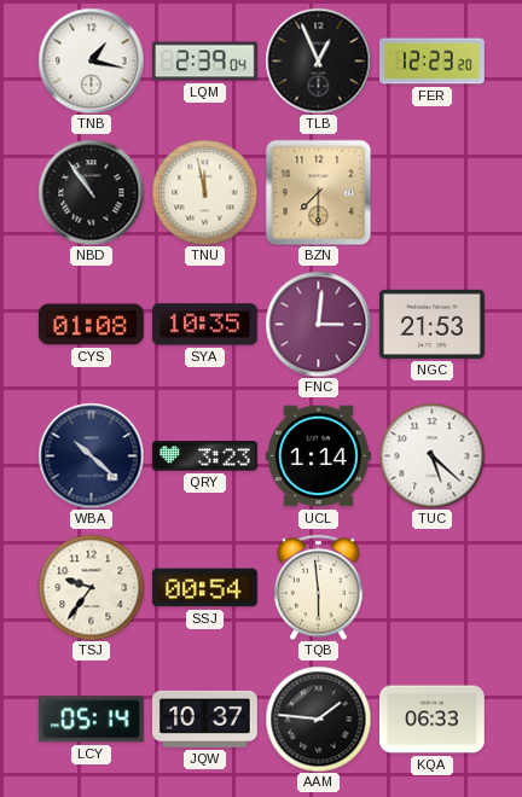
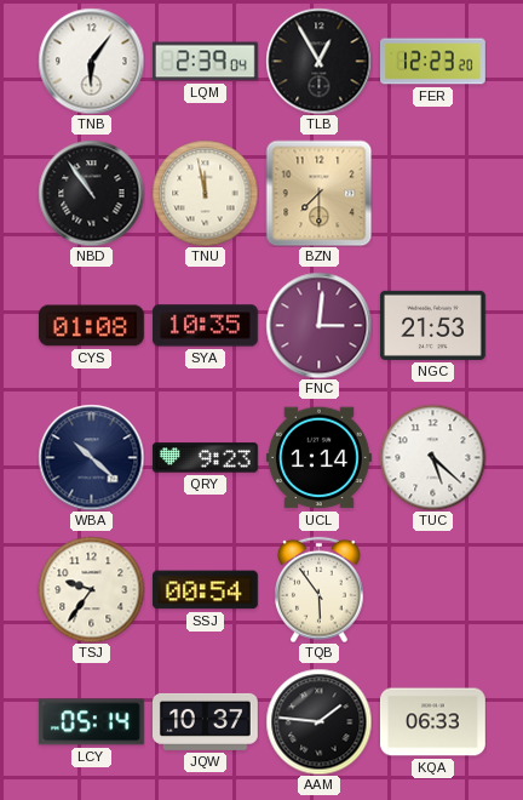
TNB: 1:17 -> 6:06
TLB: 12:56 -> 12:55
QRY: 3:23 -> 9:23
TQB: 5:59 -> 5:54
